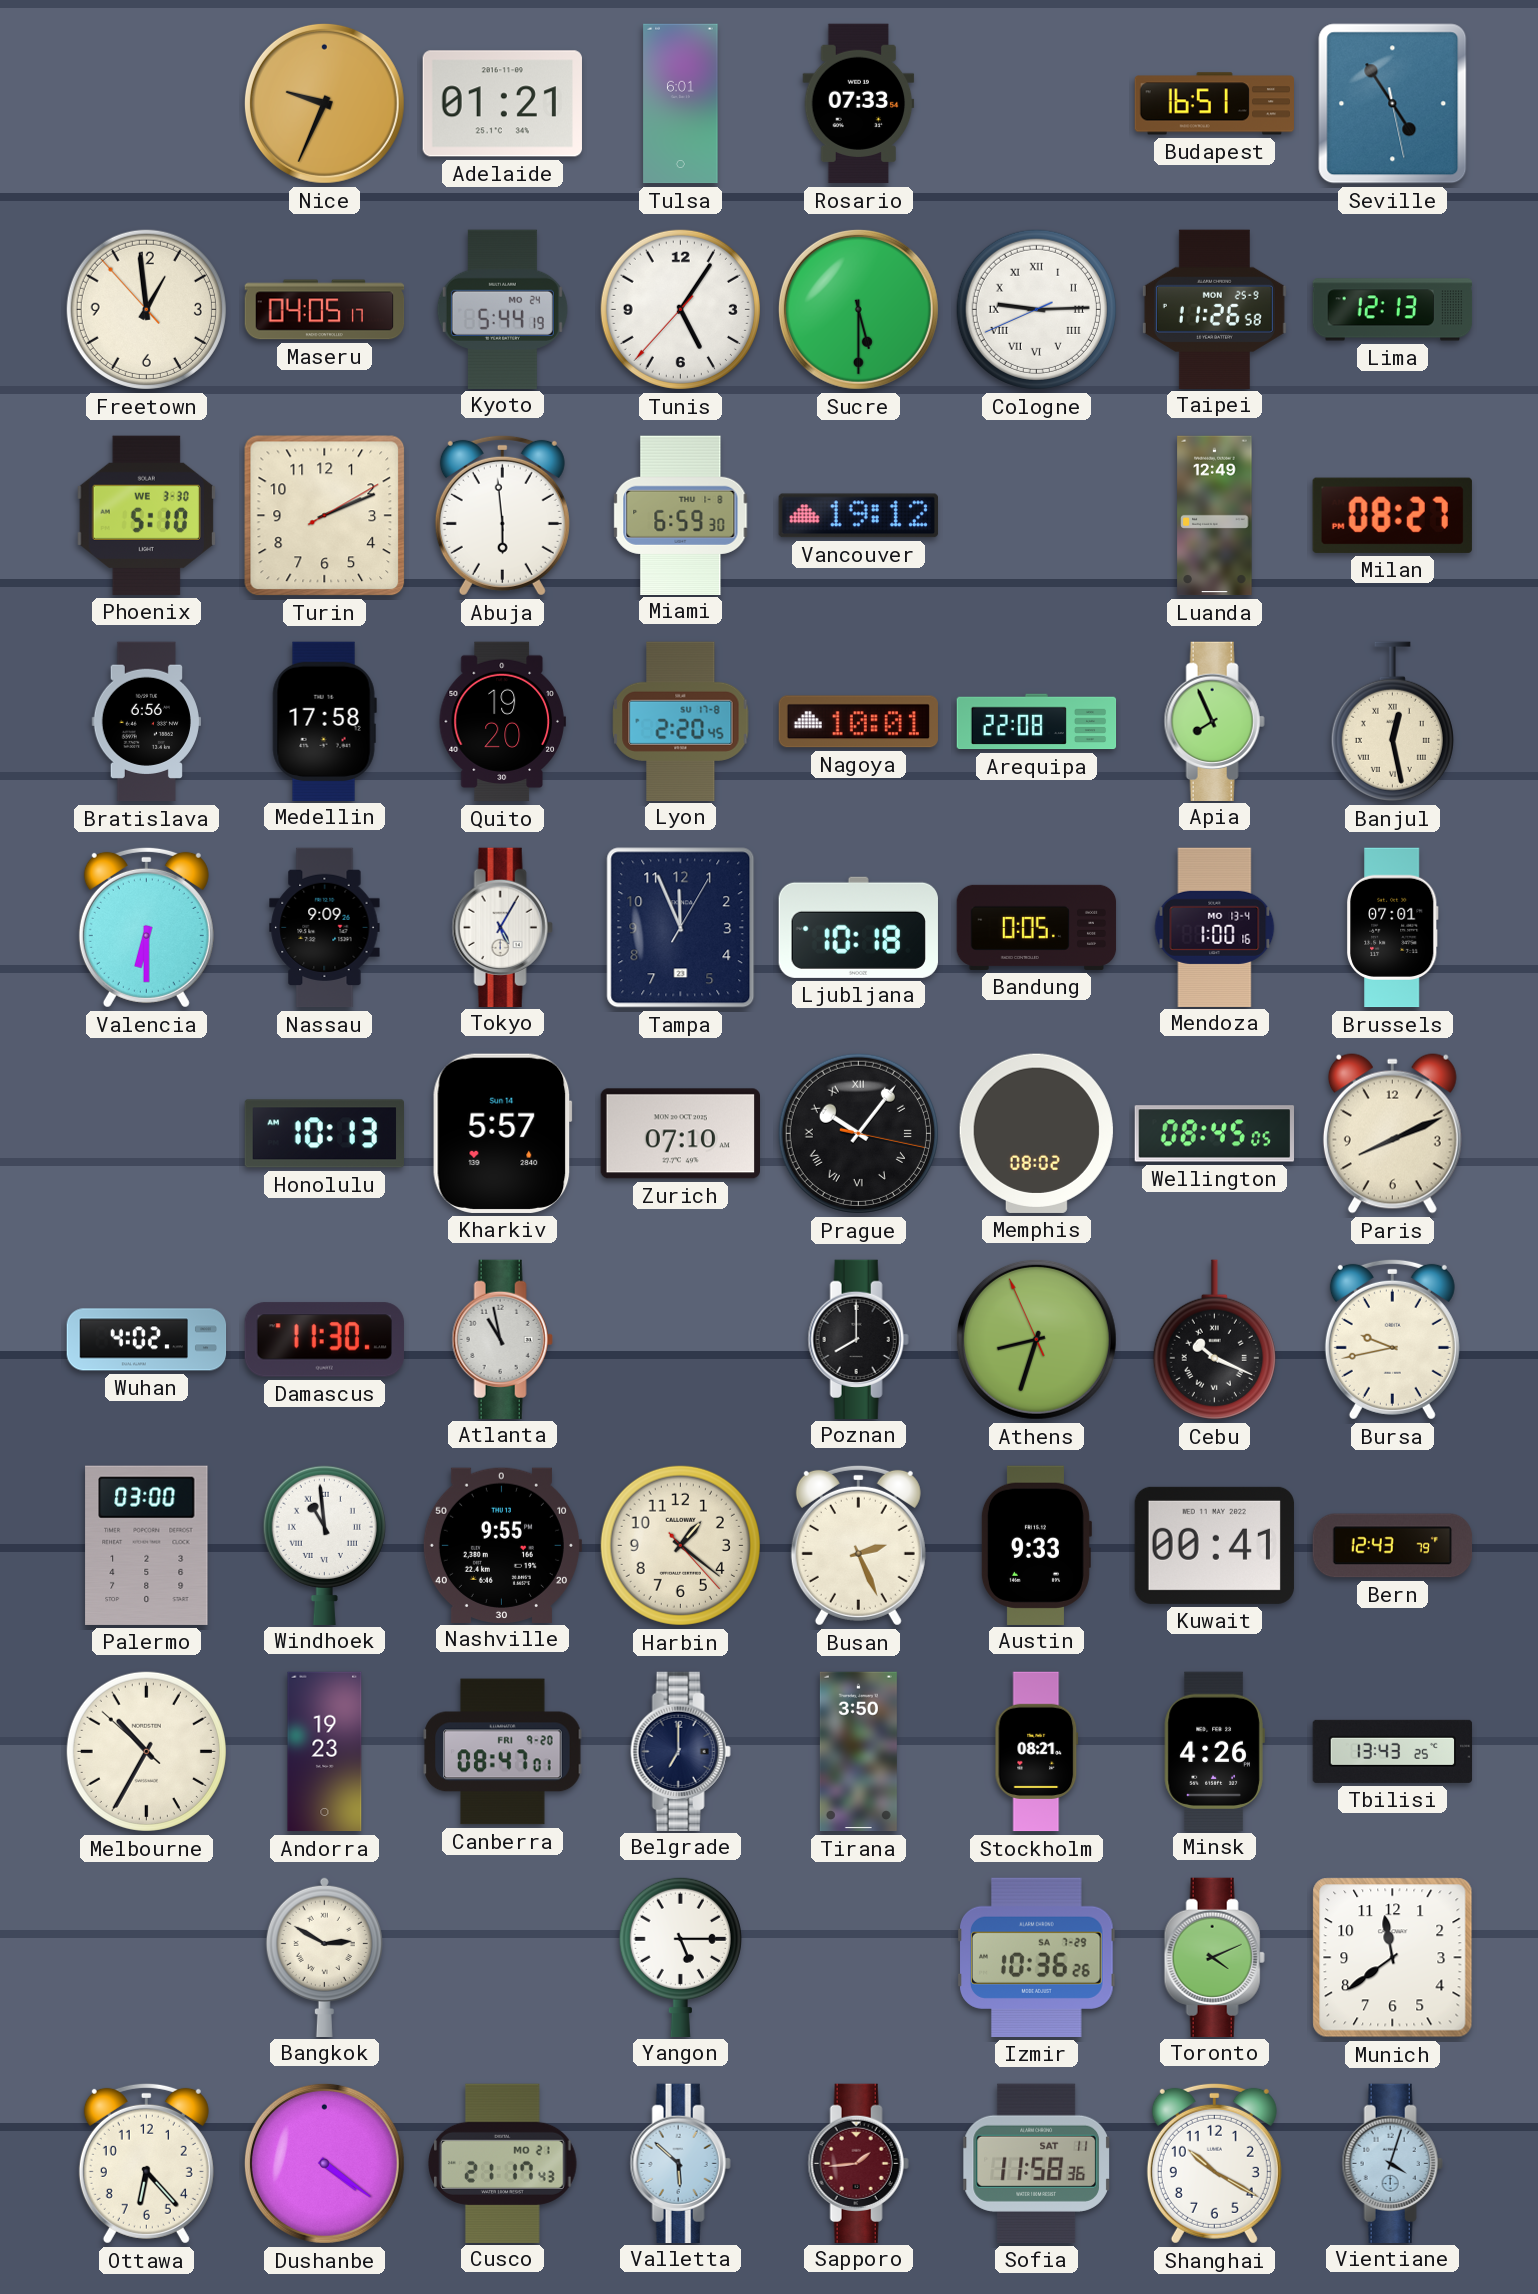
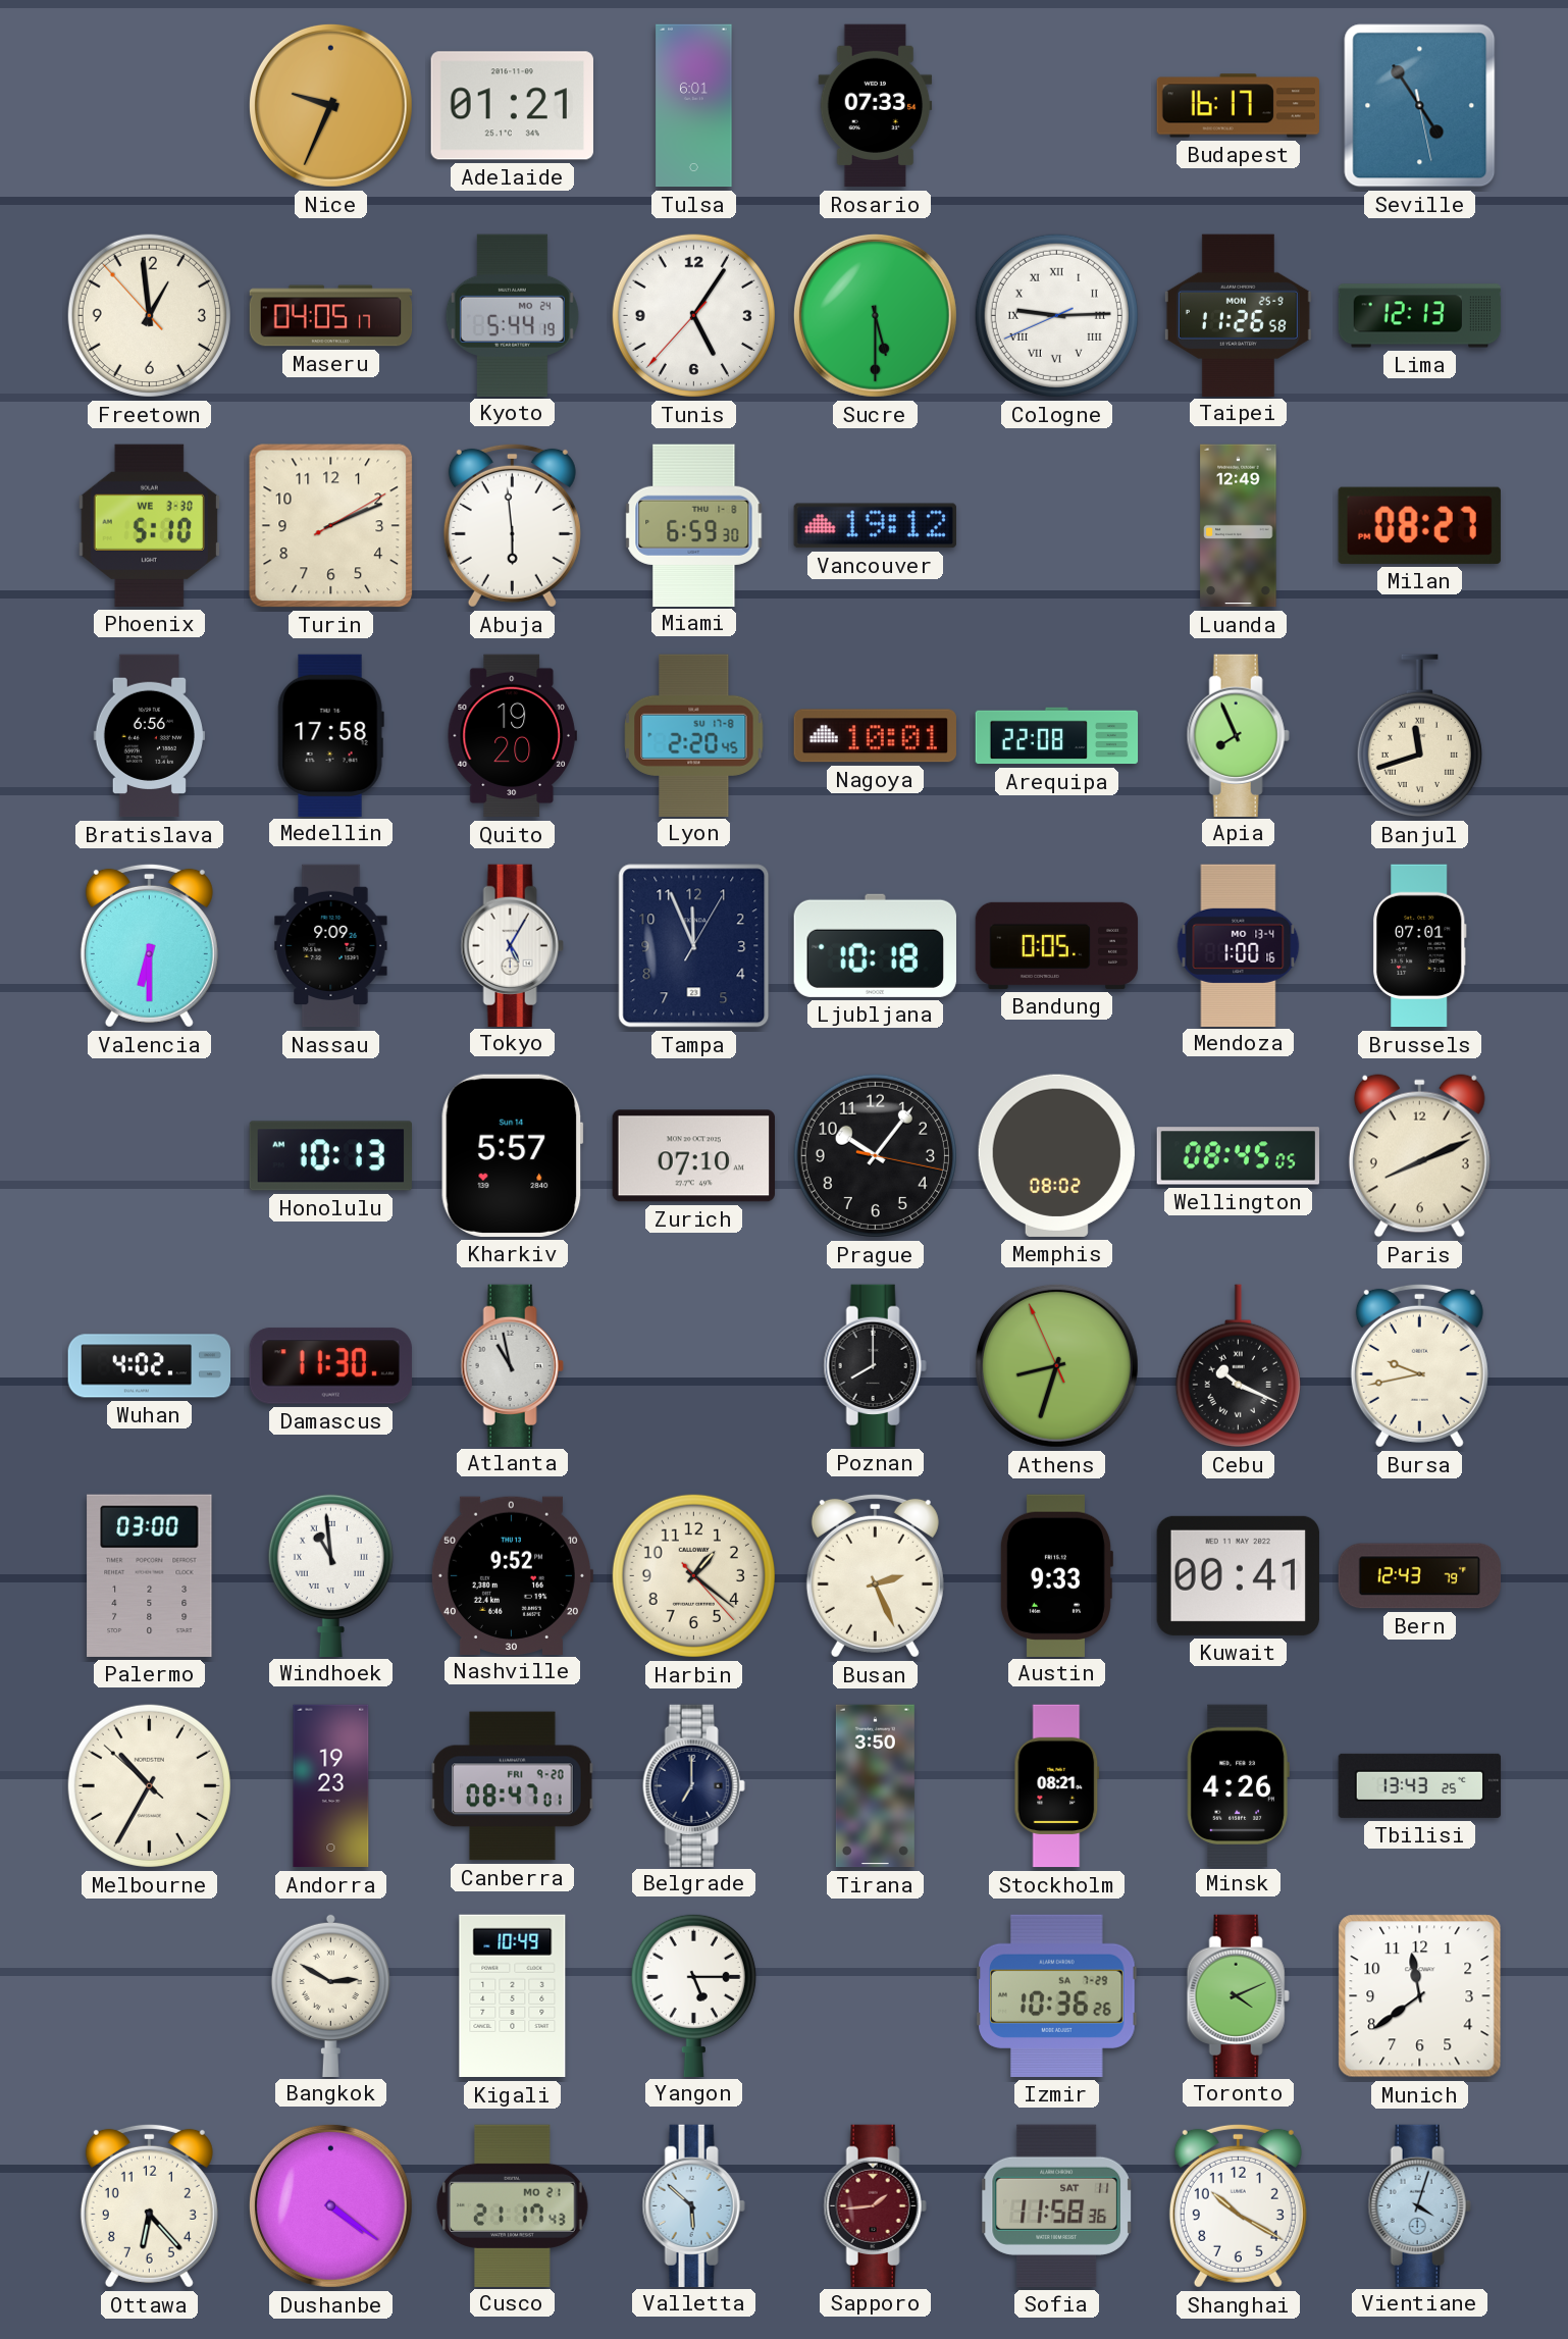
Budapest: 16:51 -> 16:17
Banjul: 12:28 -> 11:42
Prague numerals: Roman -> Arabic
Nashville: 9:55 -> 9:52
Kigali: none -> 10:49
